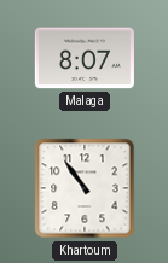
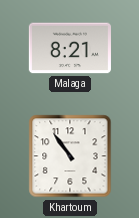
Malaga: 8:07 -> 8:21
